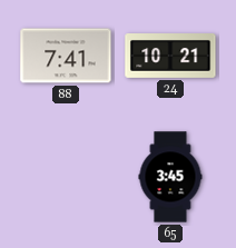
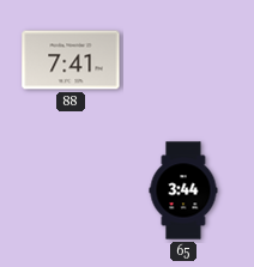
24: 10:21 -> none
65: 3:45 -> 3:44
